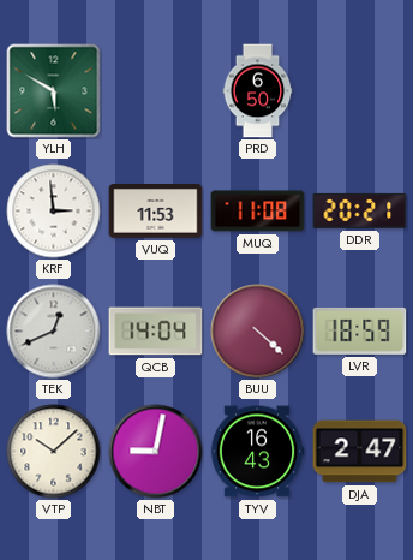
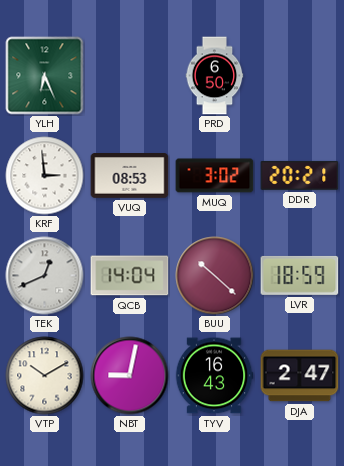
YLH: 5:50 -> 6:26
VUQ: 11:53 -> 08:53
MUQ: 11:08 -> 3:02
BUU: 4:22 -> 10:22
VTP: 10:08 -> 10:10
